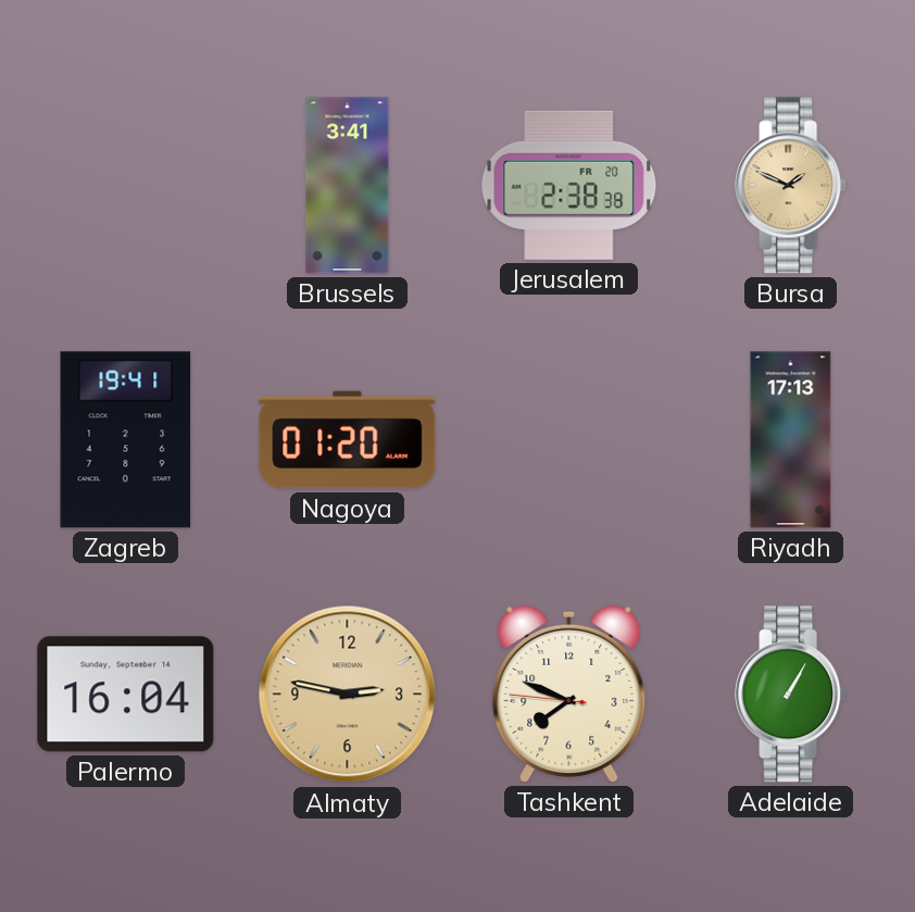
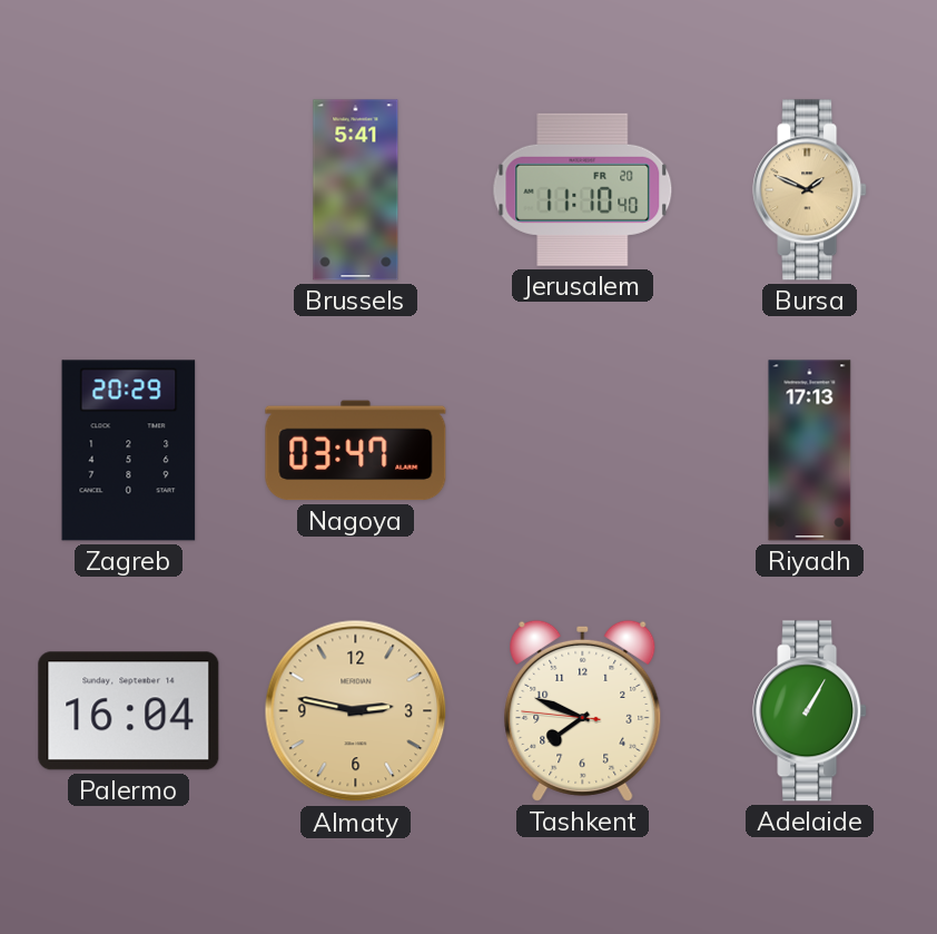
Brussels: 3:41 -> 5:41
Jerusalem: 2:38 -> 11:10
Zagreb: 19:41 -> 20:29
Nagoya: 01:20 -> 03:47
